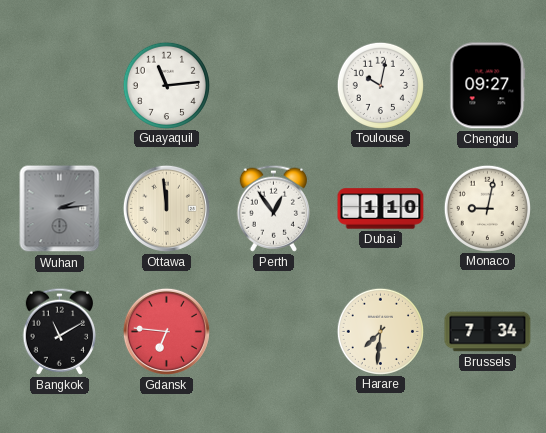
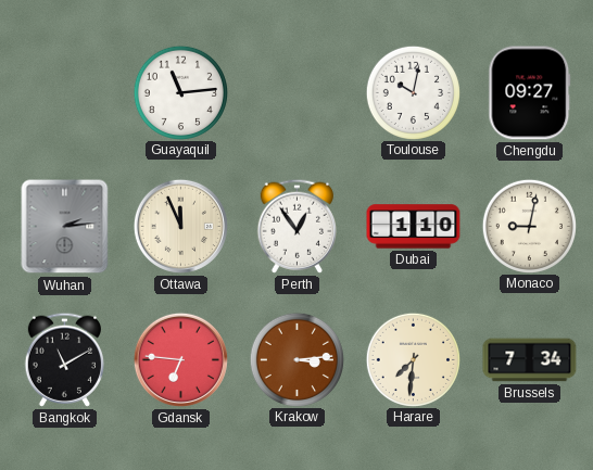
Ottawa: 11:59 -> 11:56
Krakow: none -> 3:14
